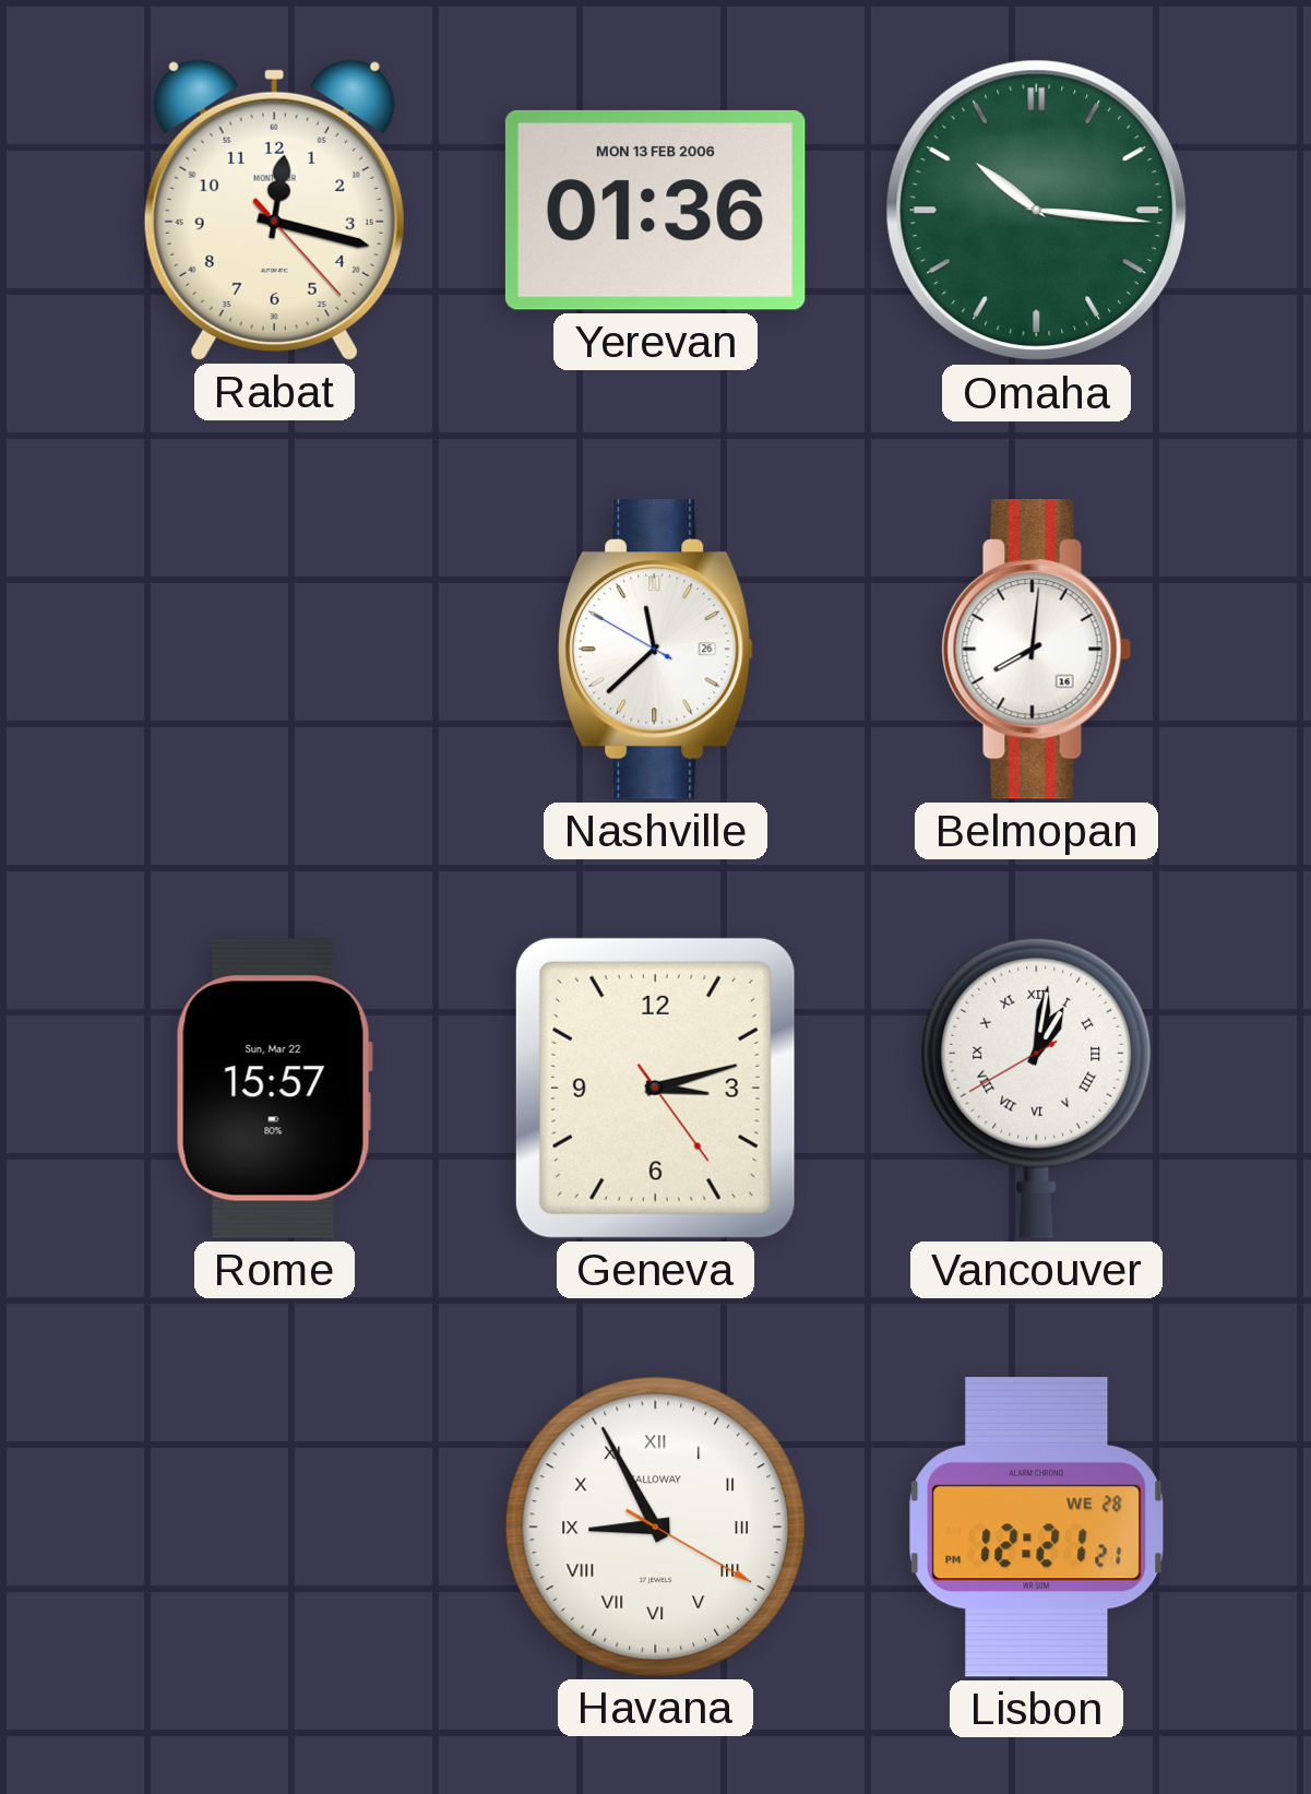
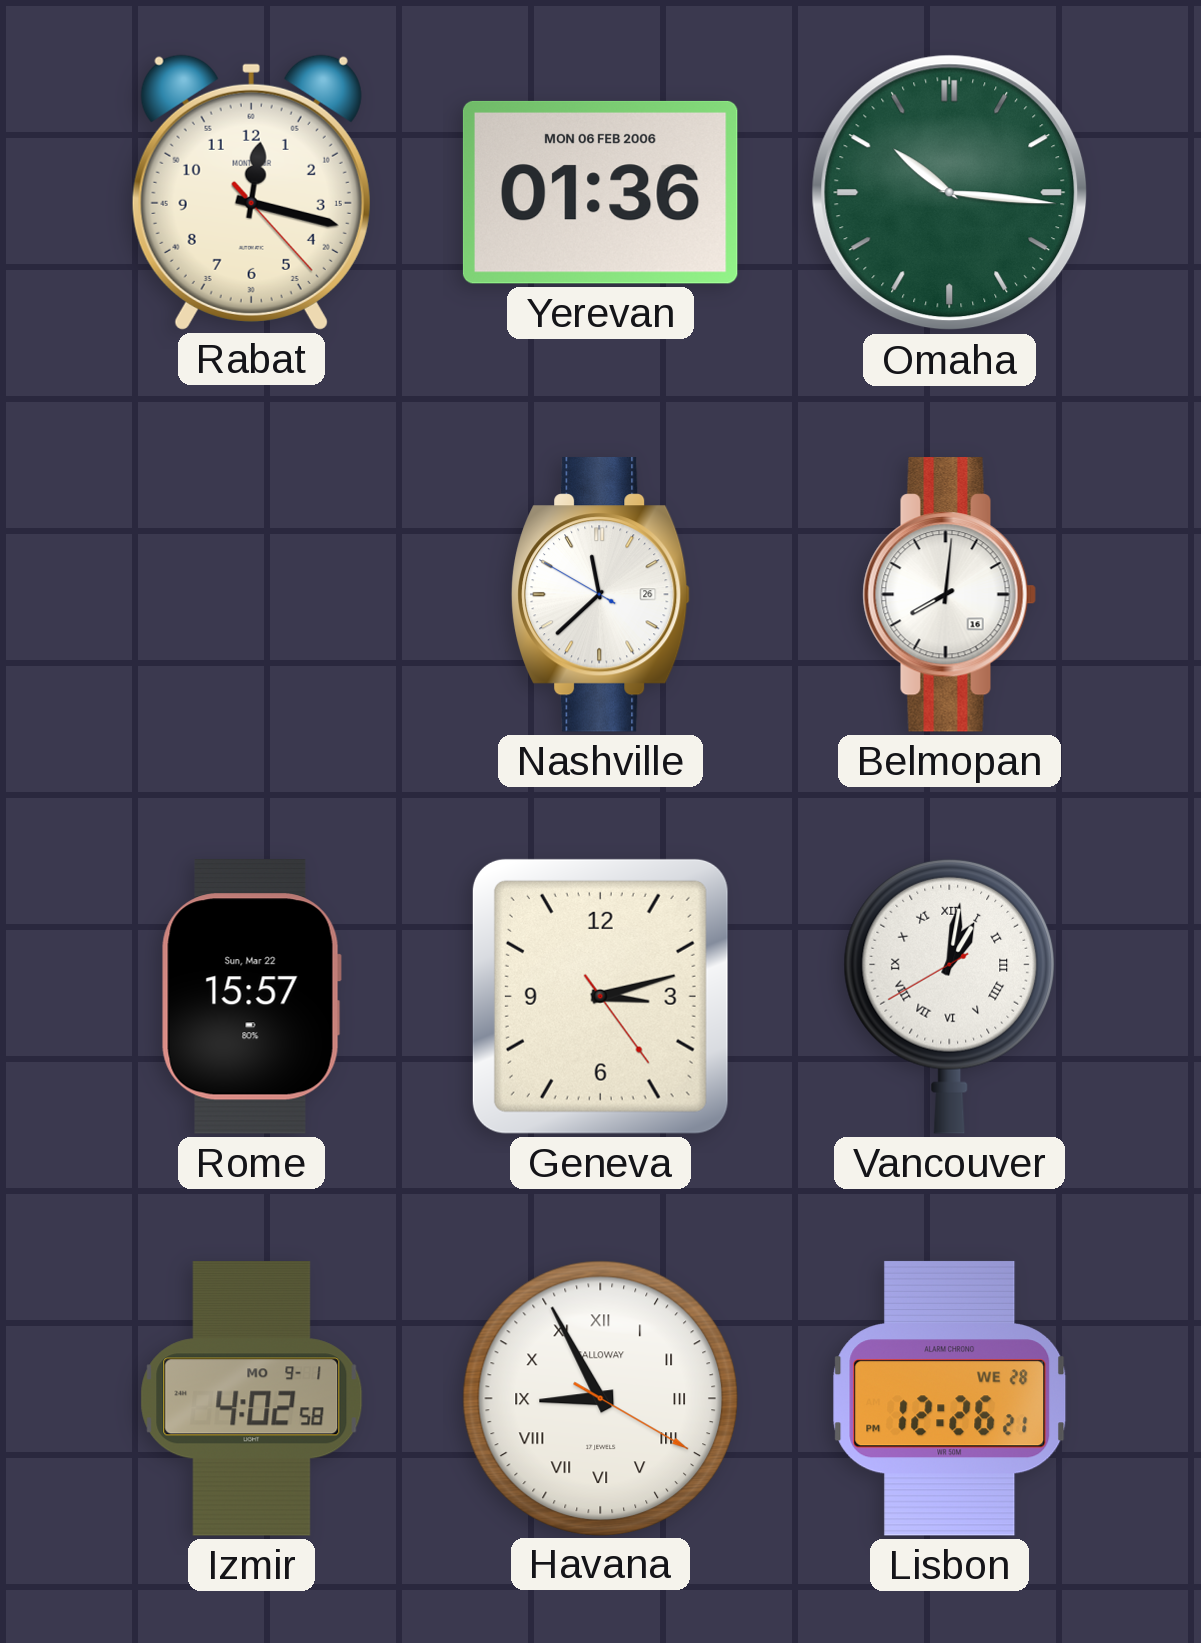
Yerevan date: MON 13 FEB 2006 -> MON 06 FEB 2006
Izmir: none -> 4:02
Lisbon: 12:21 -> 12:26
